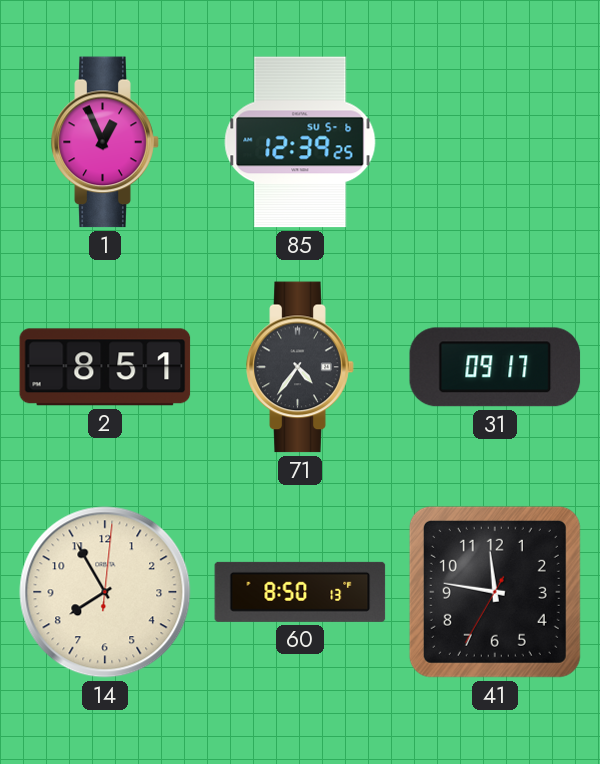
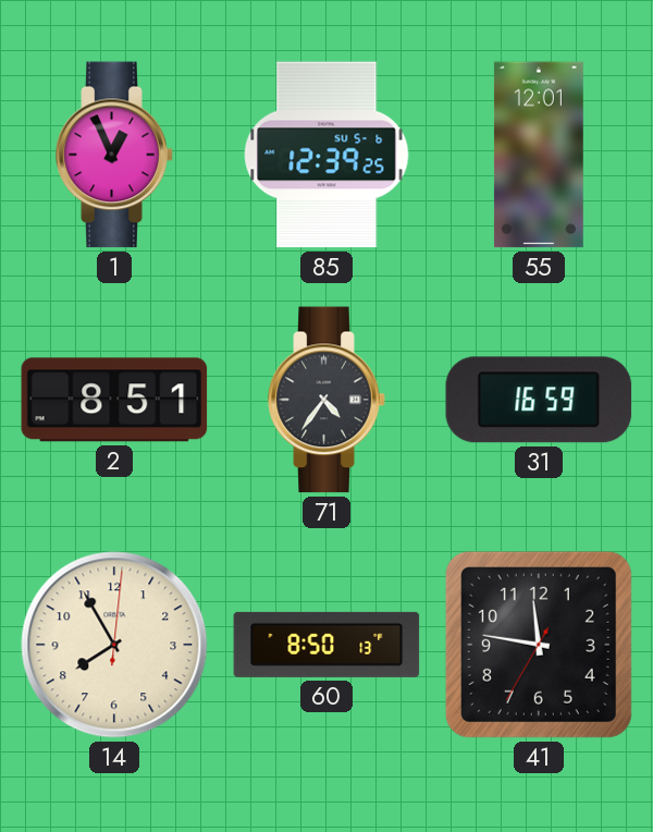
55: none -> 12:01
31: 09:17 -> 16:59
